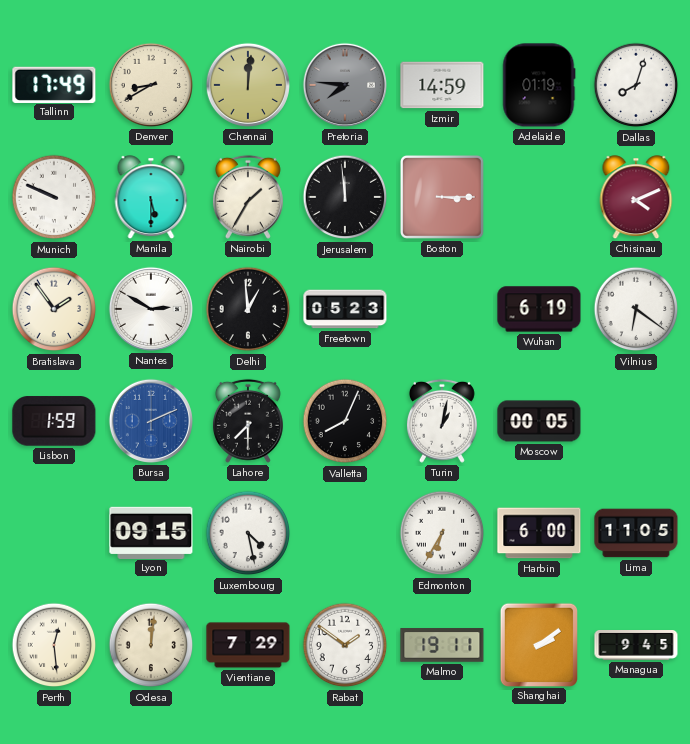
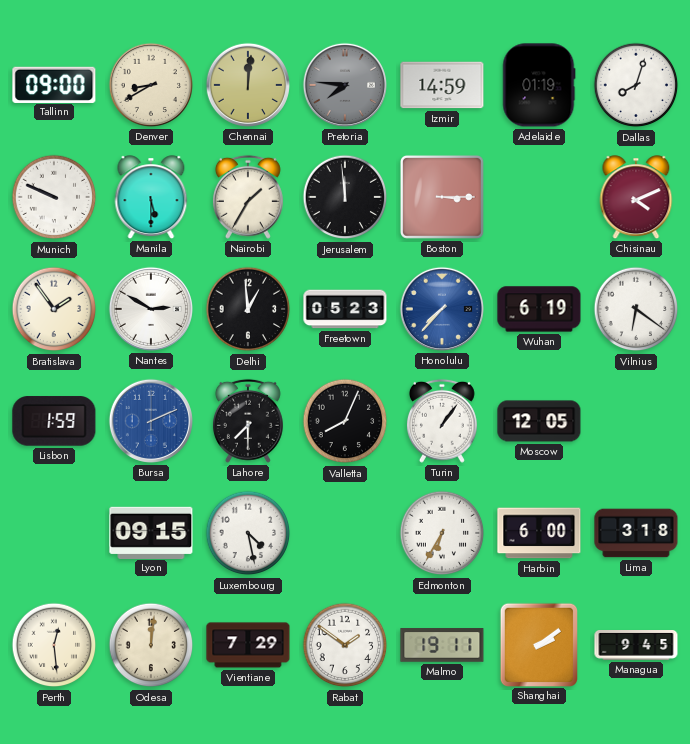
Tallinn: 17:49 -> 09:00
Honolulu: none -> 7:37
Turin: 1:02 -> 1:06
Moscow: 00:05 -> 12:05
Lima: 11:05 -> 3:18
